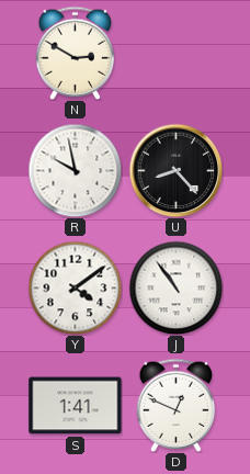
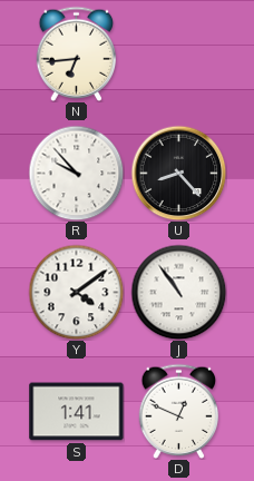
N: 2:50 -> 6:44
R: 9:58 -> 9:53
